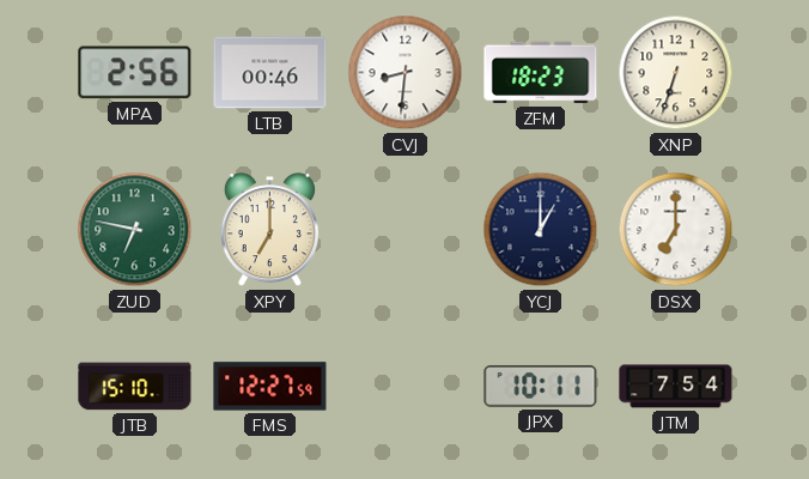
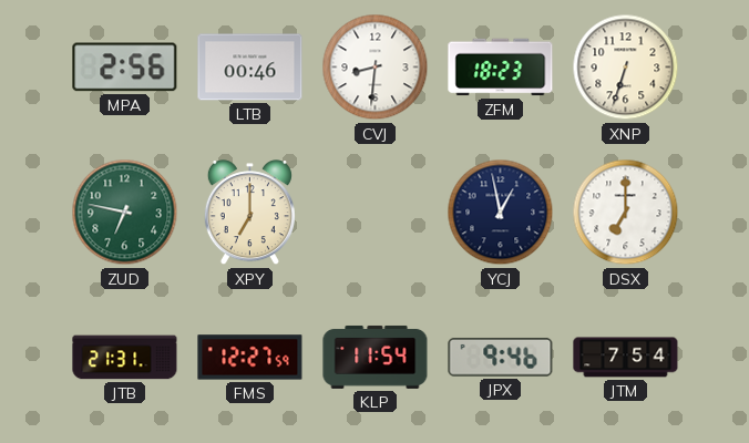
YCJ: 1:00 -> 12:58
JTB: 15:10 -> 21:31
KLP: none -> 11:54
JPX: 10:11 -> 9:46
